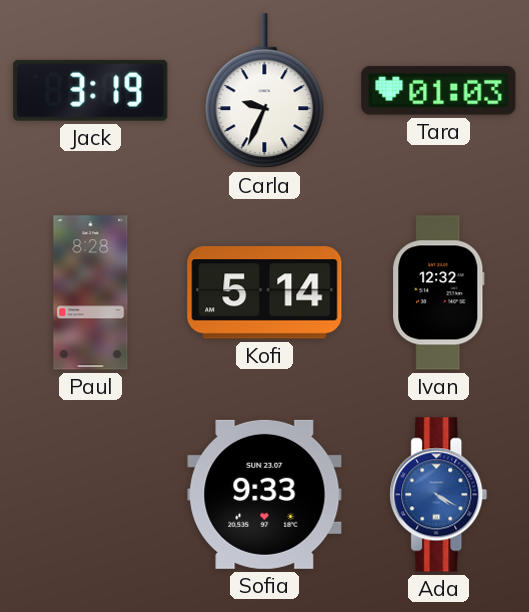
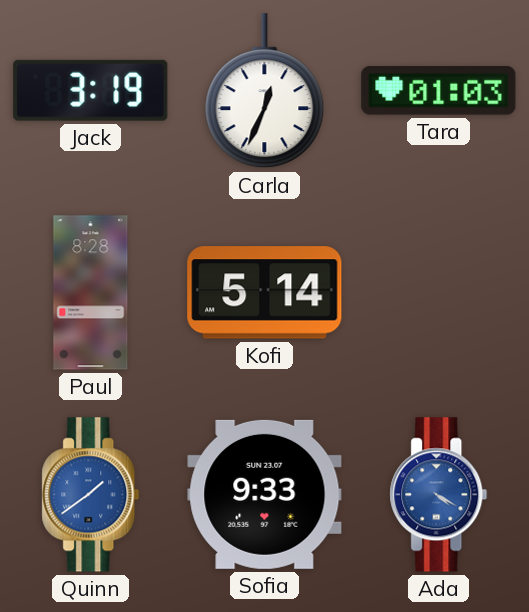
Carla: 9:34 -> 12:34
Ivan: 12:32 -> none
Quinn: none -> 1:39
